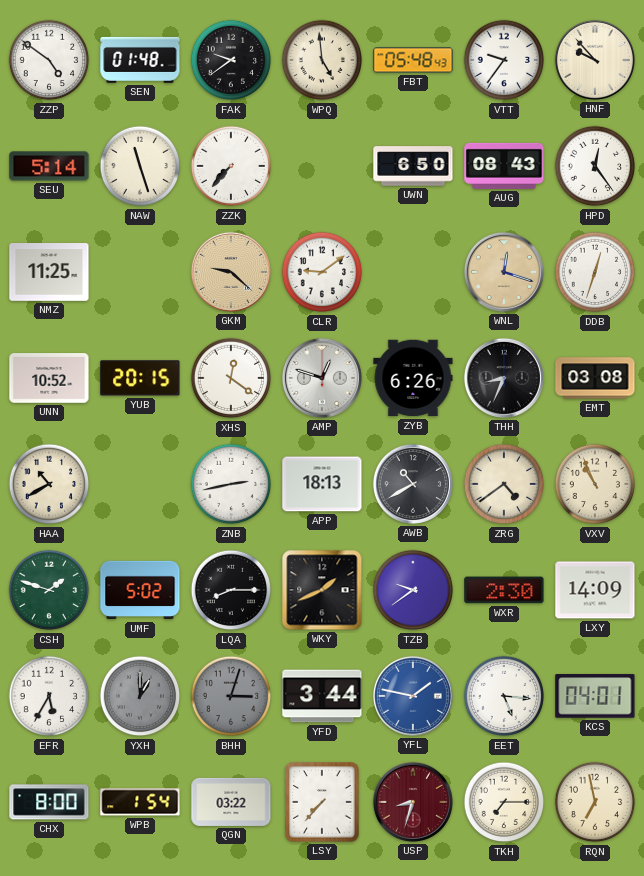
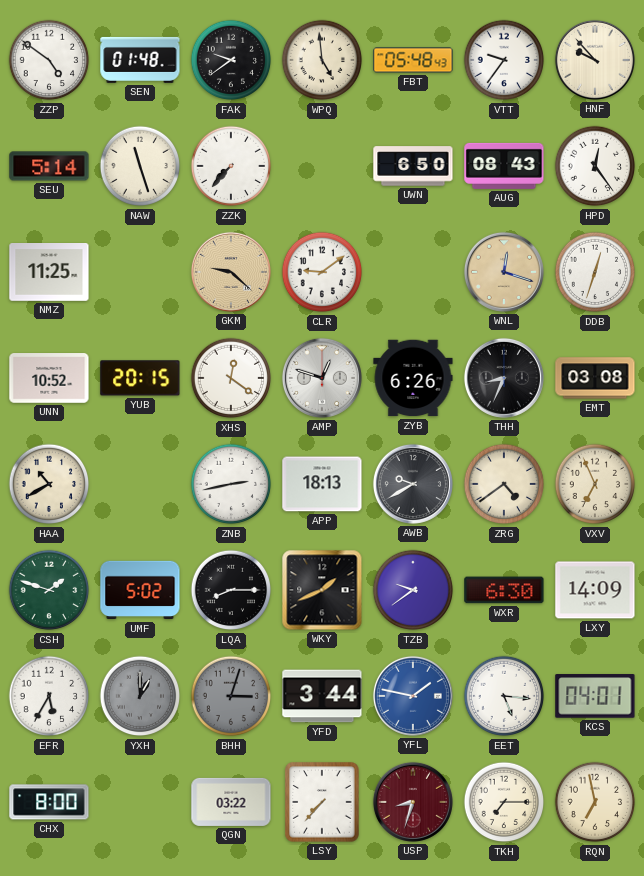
AWB: 10:40 -> 9:40
VXV: 10:56 -> 6:56
WXR: 2:30 -> 6:30
WPB: 1:54 -> none
